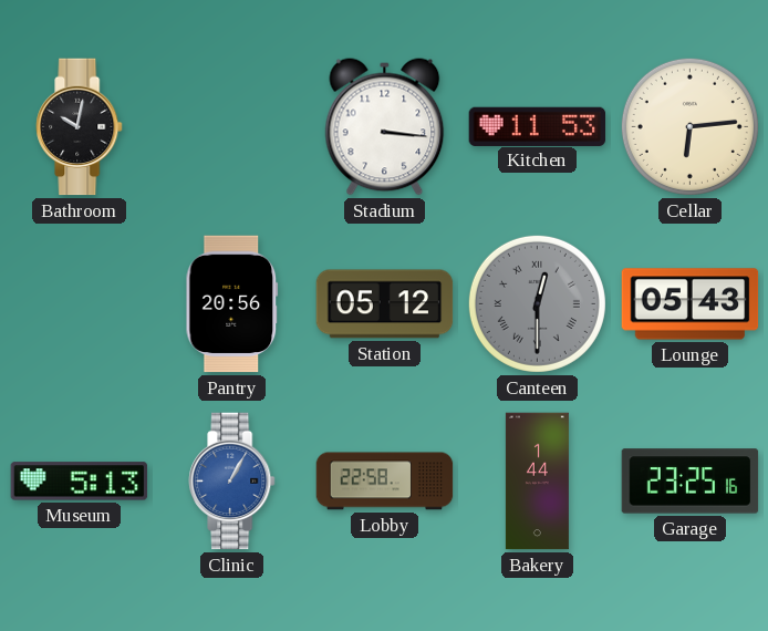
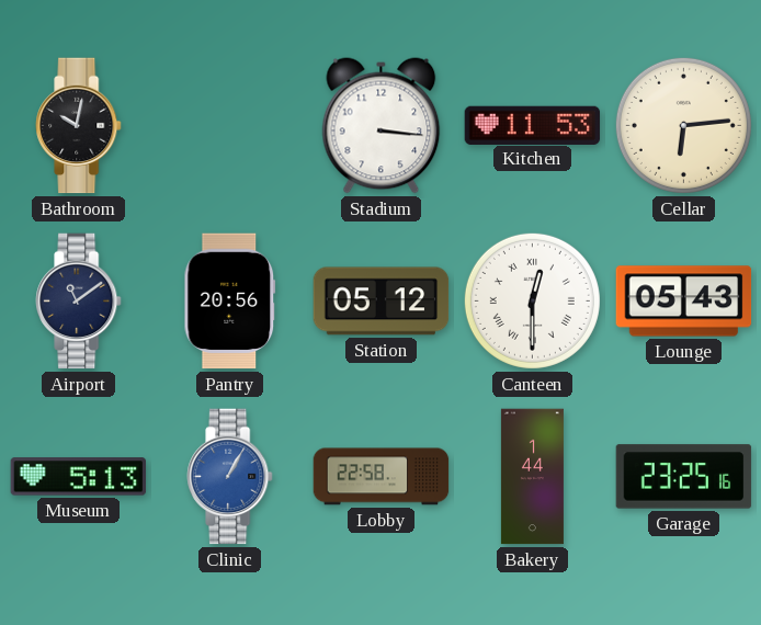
Airport: none -> 11:09
Canteen dial: grey -> white
